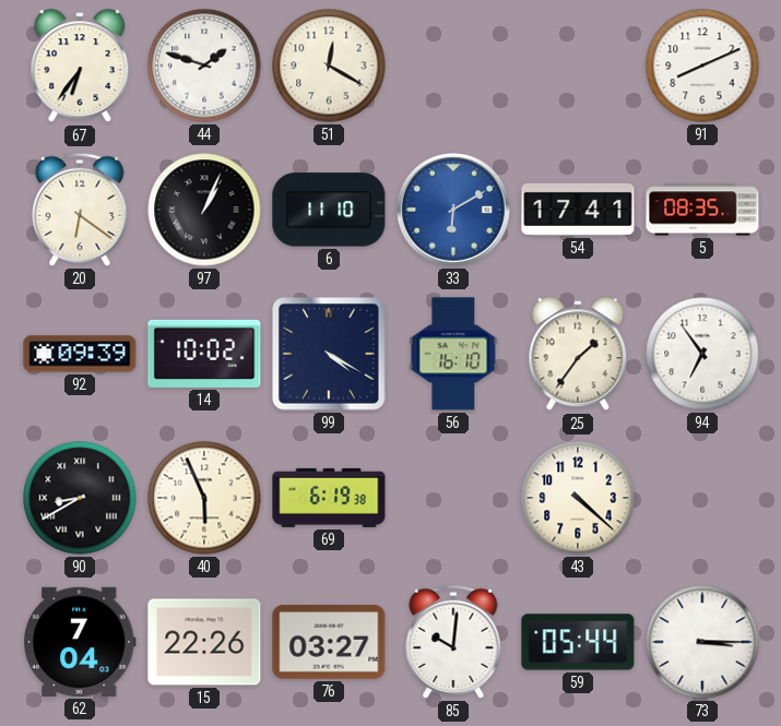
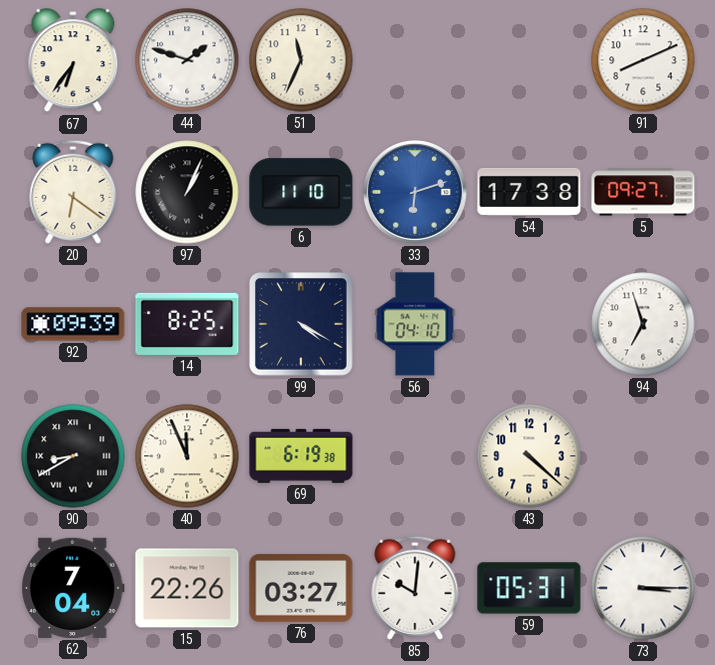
51: 12:20 -> 11:34
33: 6:10 -> 6:12
54: 17:41 -> 17:38
5: 08:35 -> 09:27
14: 10:02 -> 8:25
56: 16:10 -> 04:10
25: 1:36 -> none
94: 6:54 -> 6:57
40: 5:56 -> 11:56
59: 05:44 -> 05:31
